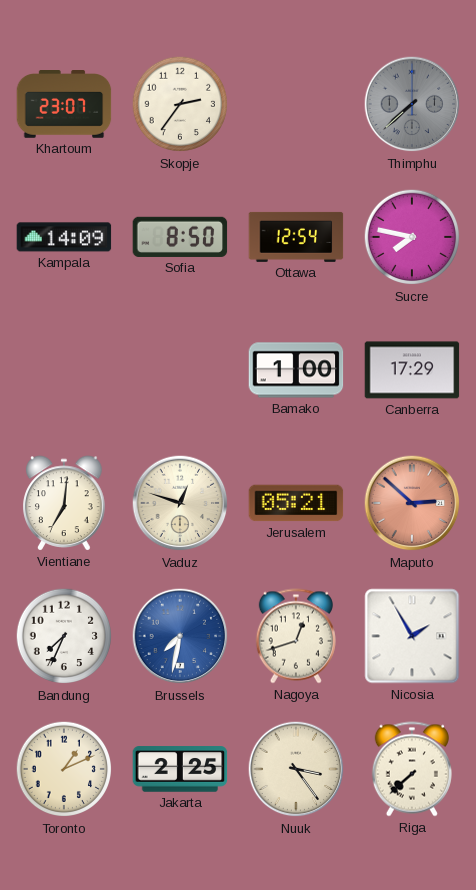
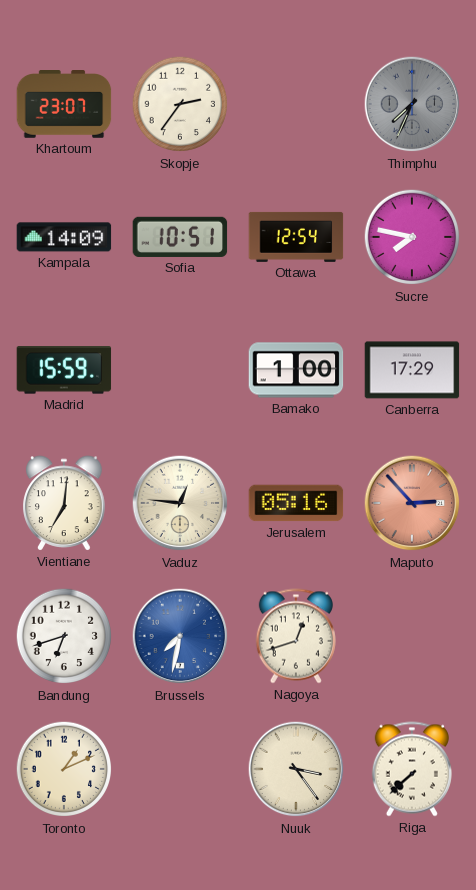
Thimphu: 7:38 -> 7:34
Sofia: 8:50 -> 10:51
Madrid: none -> 15:59
Vaduz: 12:48 -> 12:46
Jerusalem: 05:21 -> 05:16
Maputo: 2:52 -> 2:53
Bandung: 7:34 -> 6:42
Nicosia: 1:55 -> none
Jakarta: 2:25 -> none
